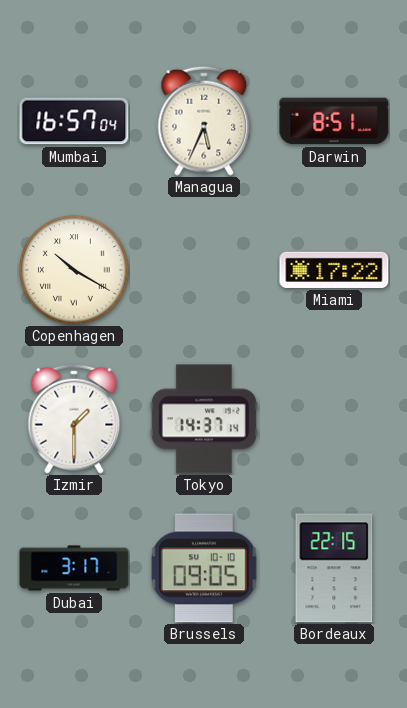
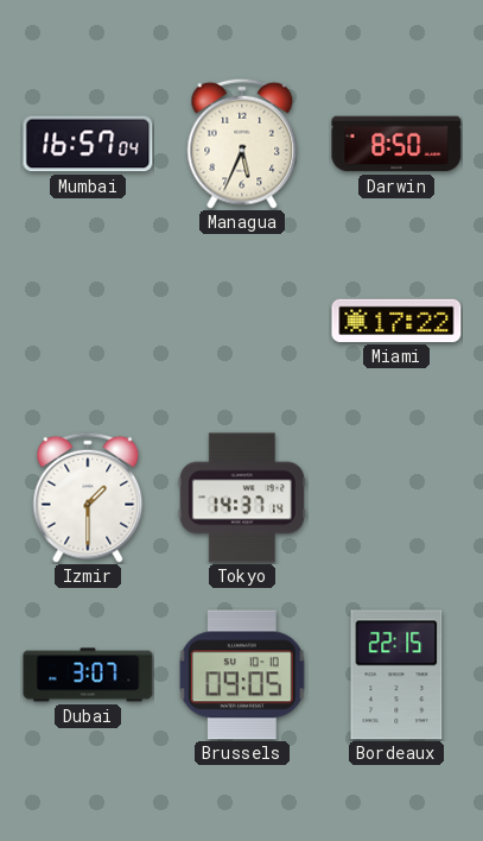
Darwin: 8:51 -> 8:50
Copenhagen: 10:20 -> none
Dubai: 3:17 -> 3:07
